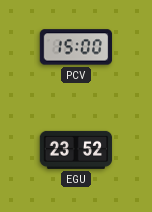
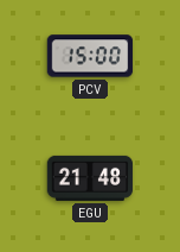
EGU: 23:52 -> 21:48
